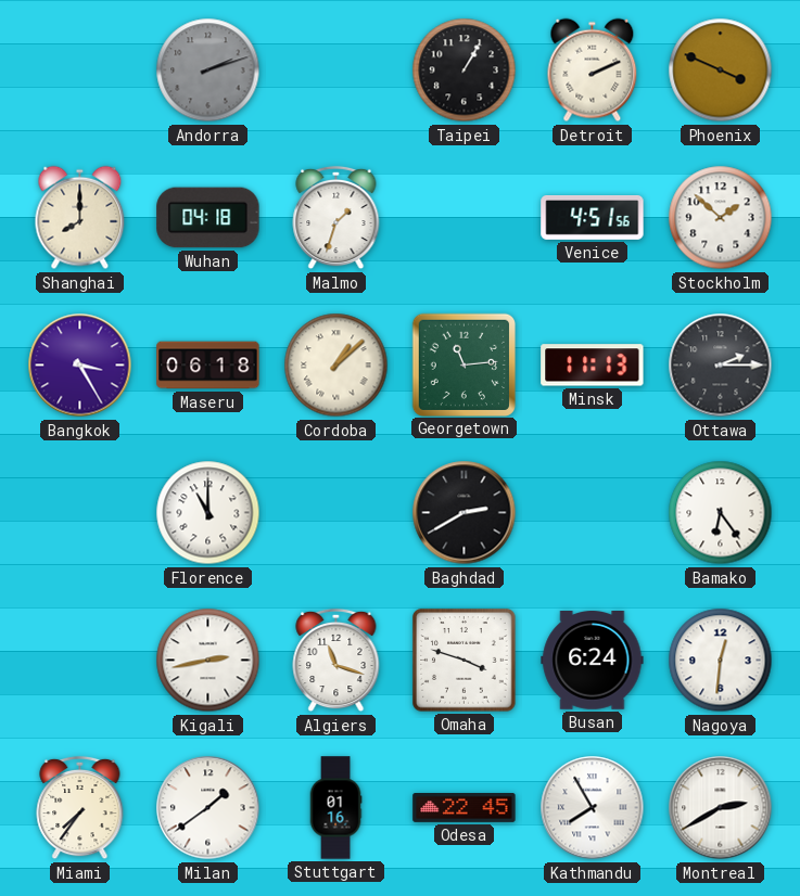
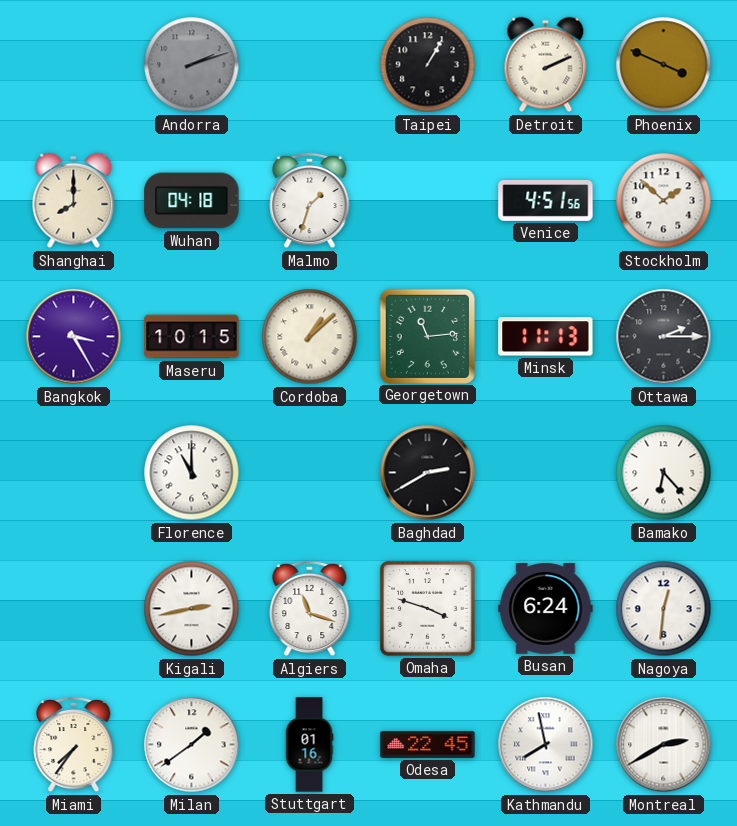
Maseru: 06:18 -> 10:15
Bamako: 6:24 -> 6:23
Kathmandu: 7:55 -> 7:58
